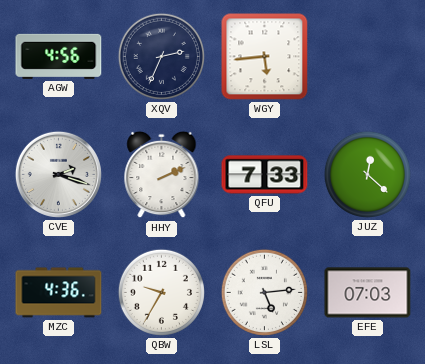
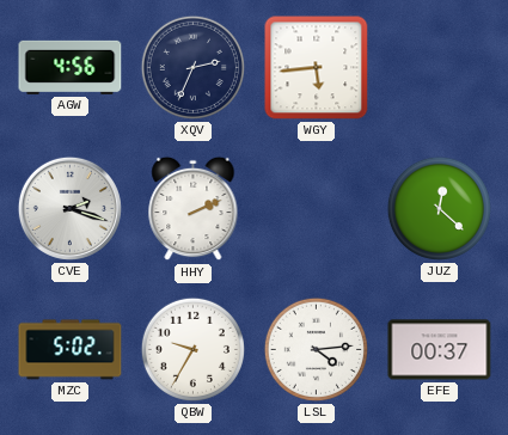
QFU: 7:33 -> none
MZC: 4:36 -> 5:02
LSL: 5:14 -> 4:14
EFE: 07:03 -> 00:37
